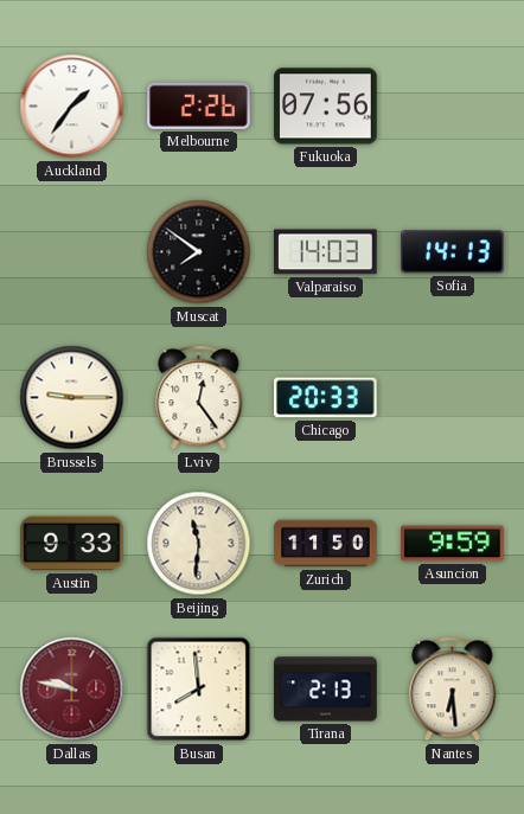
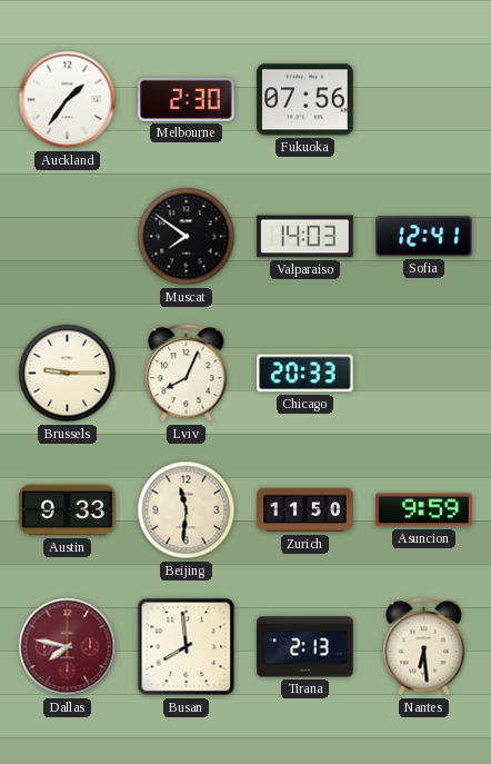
Melbourne: 2:26 -> 2:30
Sofia: 14:13 -> 12:41
Lviv: 12:24 -> 8:04
Dallas: 9:47 -> 7:47
